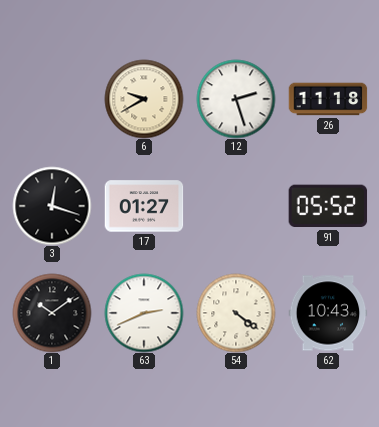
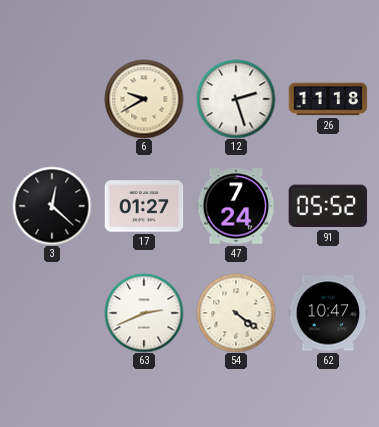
3: 12:18 -> 12:22
47: none -> 7:24
1: 10:09 -> none
62: 10:43 -> 10:47
